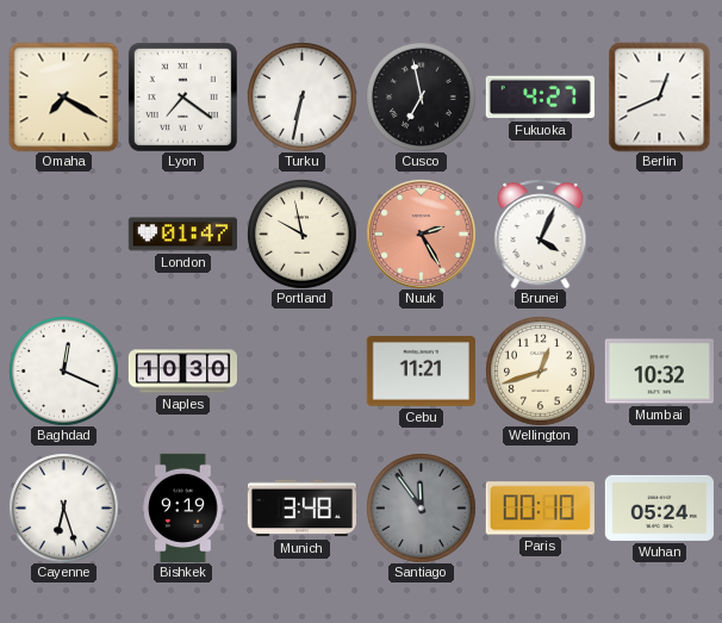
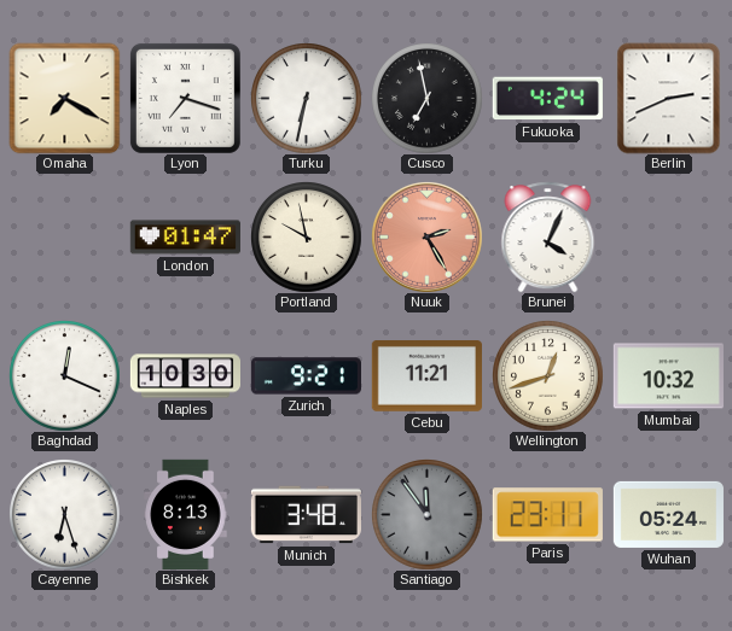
Lyon: 7:21 -> 7:18
Fukuoka: 4:27 -> 4:24
Berlin: 12:41 -> 2:41
Zurich: none -> 9:21
Bishkek: 9:19 -> 8:13
Paris: 00:10 -> 23:11
